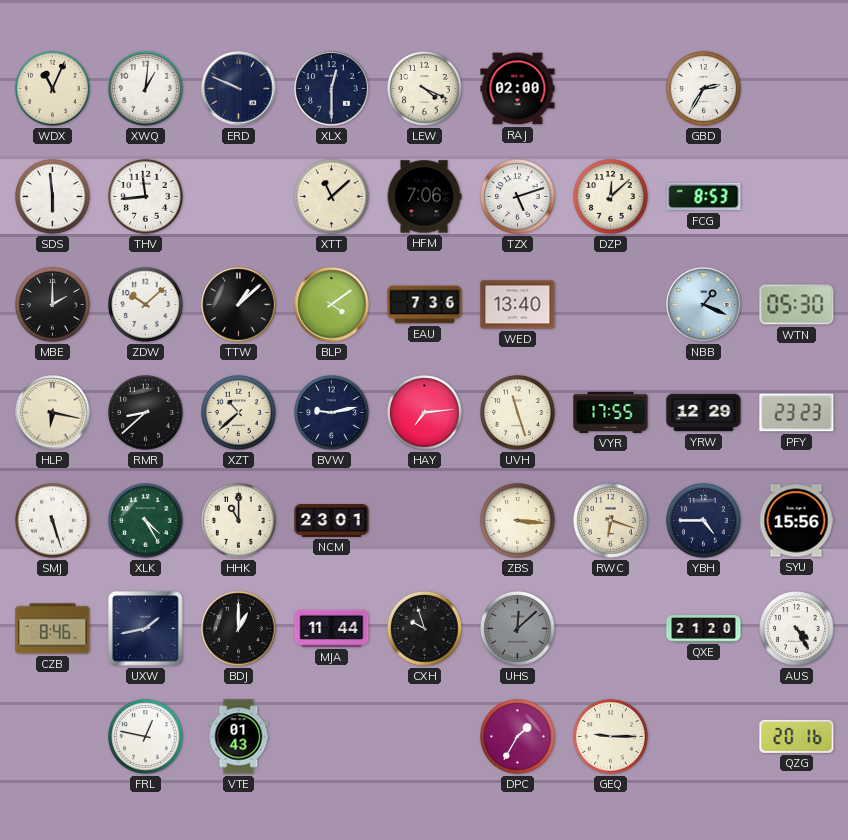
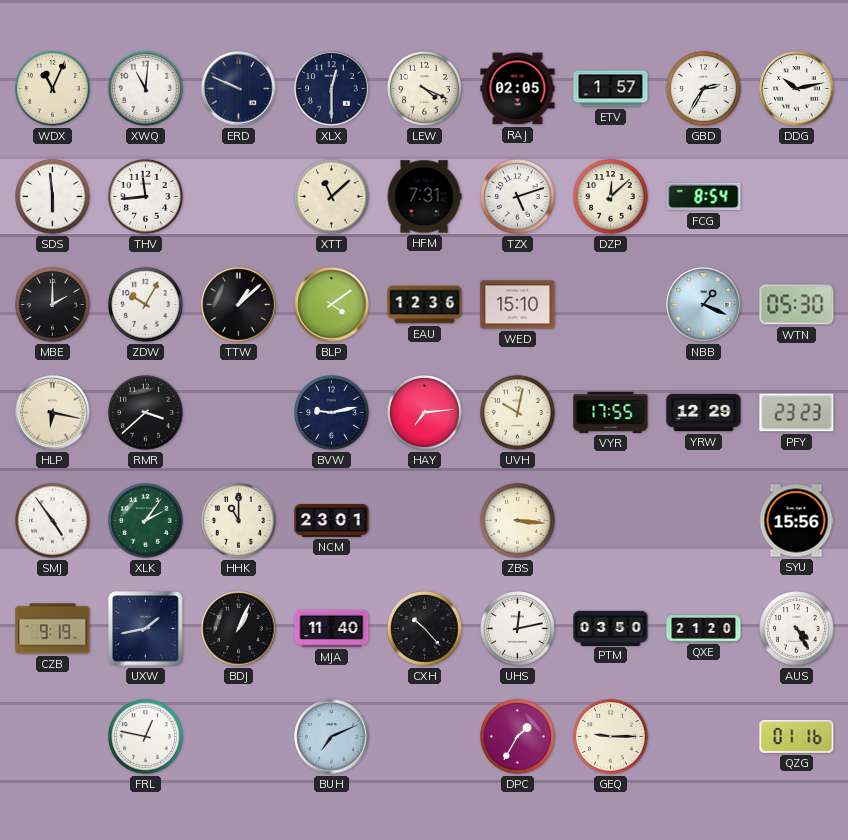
XWQ: 1:01 -> 11:01
RAJ: 02:00 -> 02:05
ETV: none -> 1:57
DDG: none -> 10:13
HFM: 7:06 -> 7:31
FCG: 8:53 -> 8:54
ZDW: 10:08 -> 10:05
EAU: 7:36 -> 12:36
WED: 13:40 -> 15:10
RMR: 8:38 -> 3:38
XZT: 10:38 -> none
UVH: 11:27 -> 10:02
SMJ: 5:27 -> 4:54
XLK: 4:25 -> 2:06
RWC: 6:18 -> none
YBH: 4:45 -> none
CZB: 8:46 -> 9:19
BDJ: 1:00 -> 1:04
MJA: 11:44 -> 11:40
CXH: 9:57 -> 10:23
UHS: 12:08 -> 12:13
UHS dial: grey -> white
PTM: none -> 03:50
VTE: 01:43 -> none
BUH: none -> 7:11
QZG: 20:16 -> 01:16
